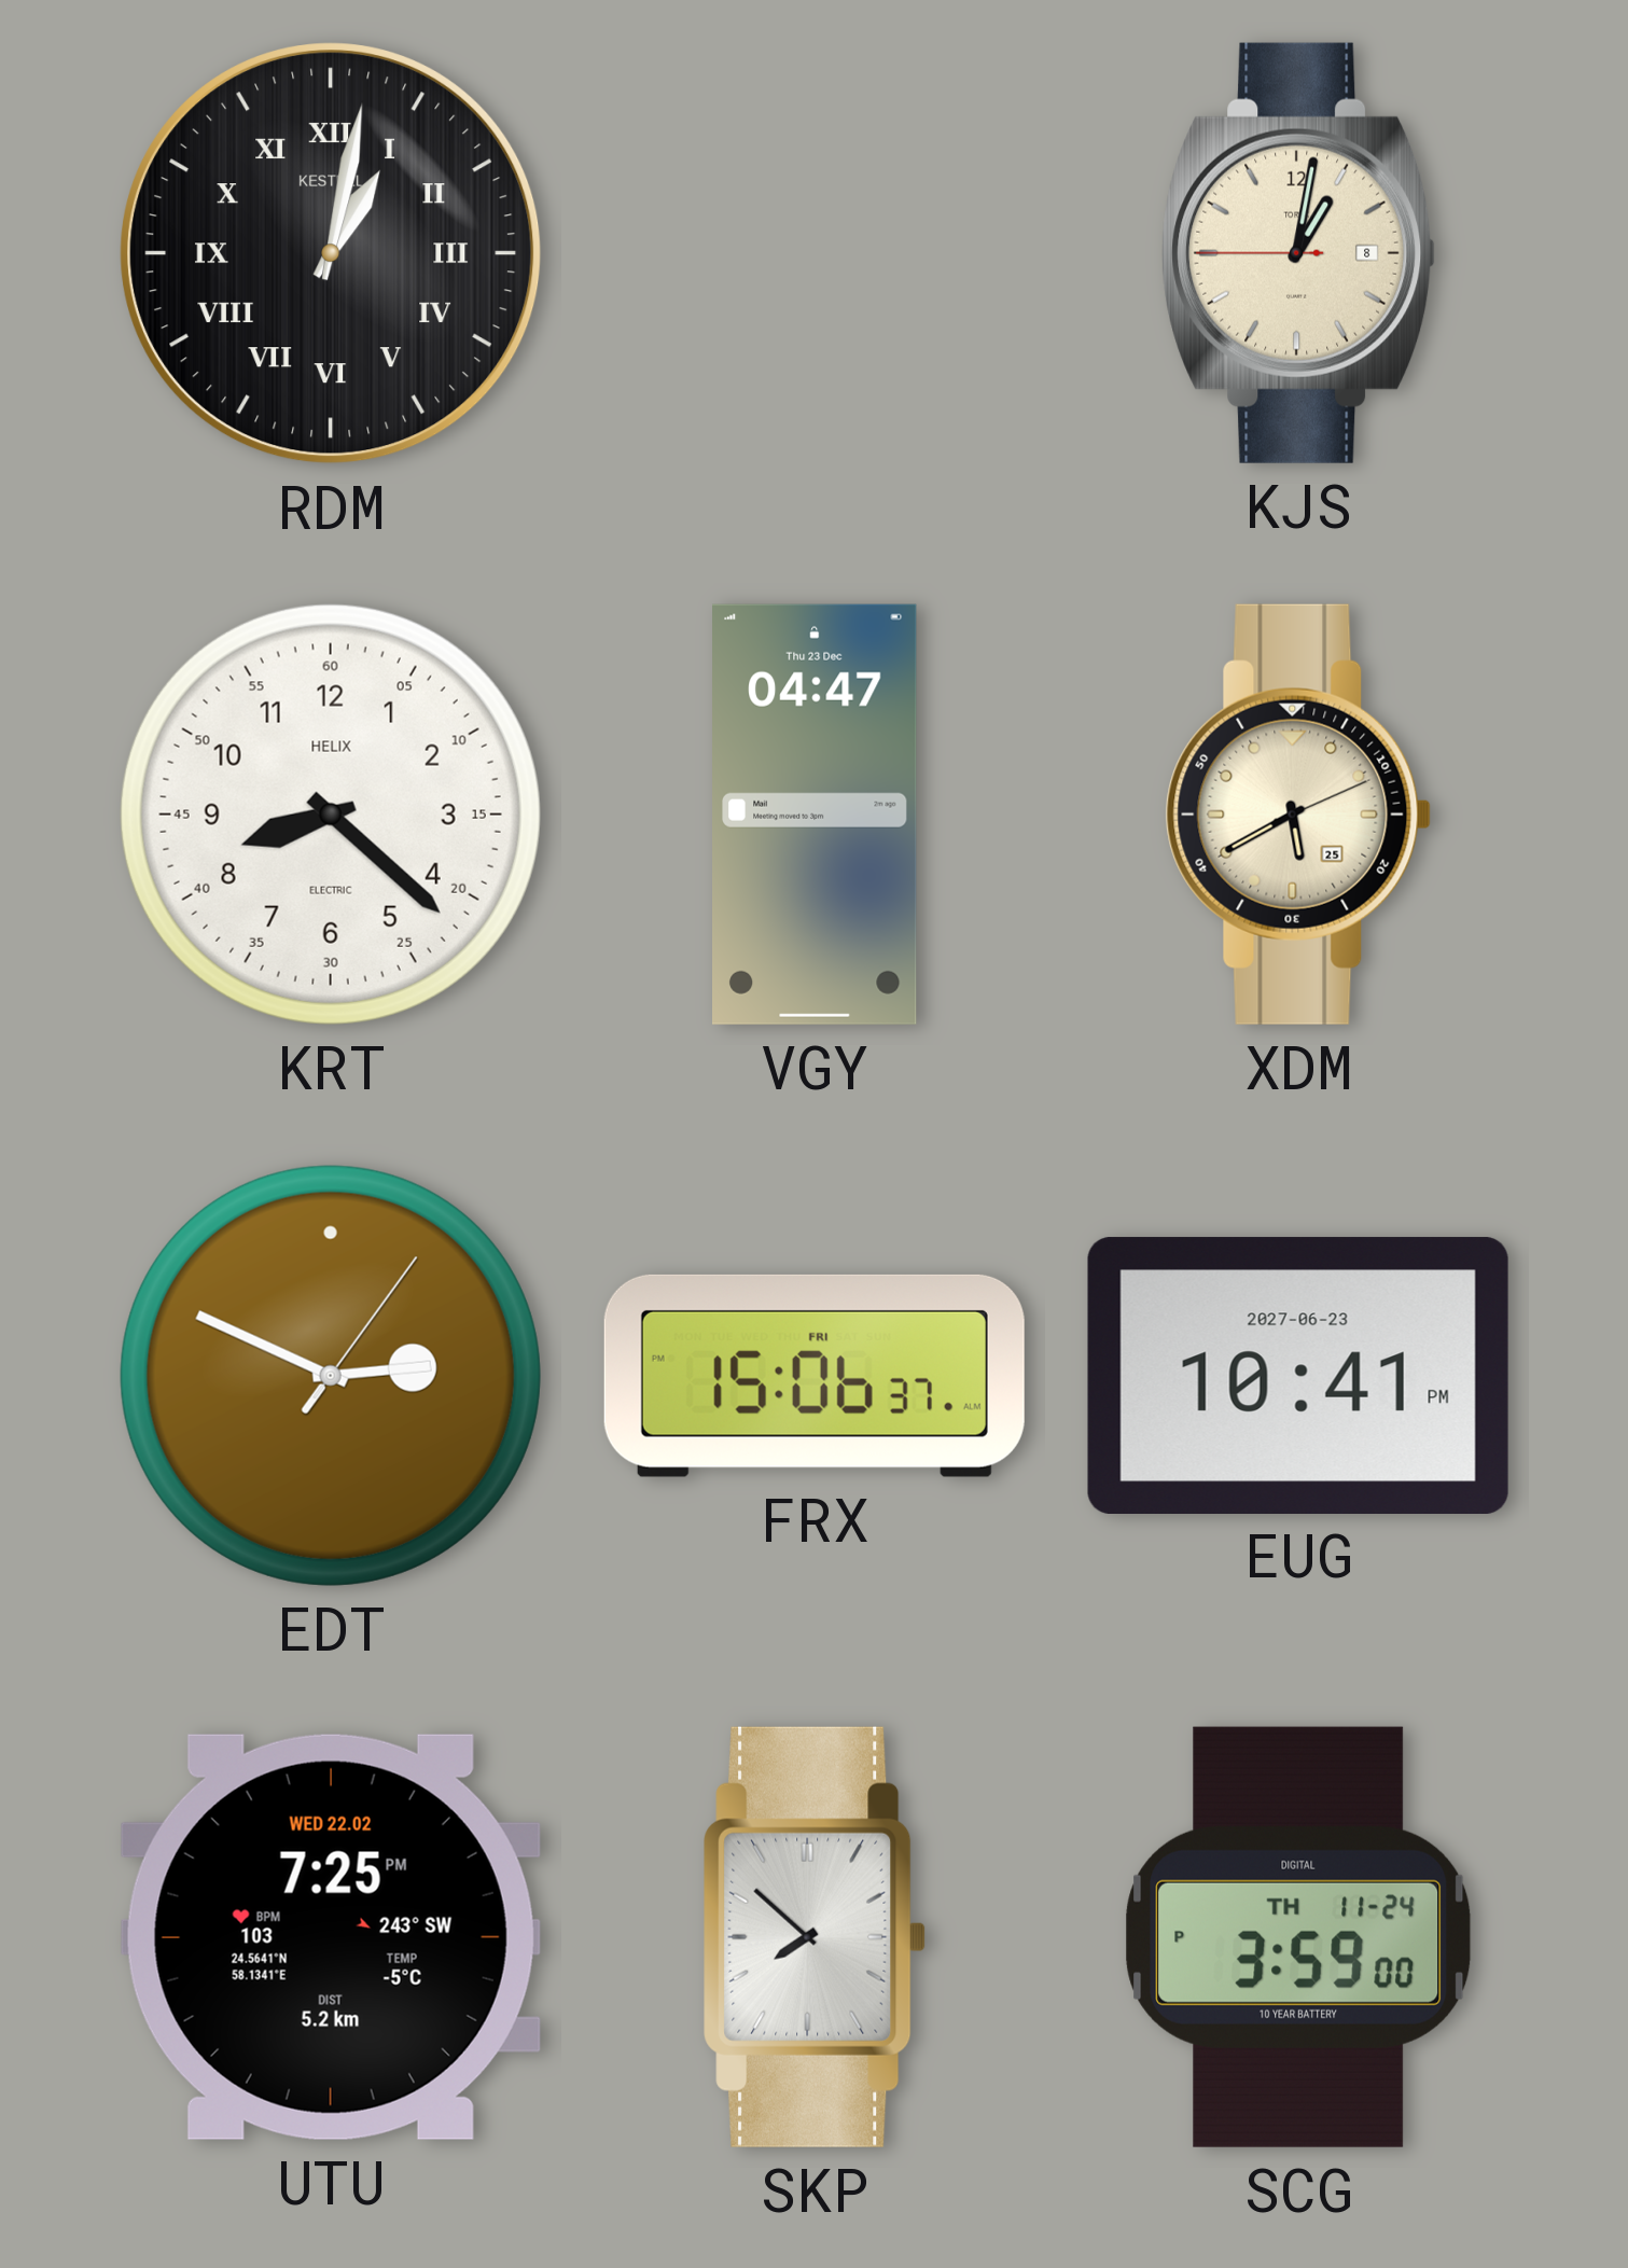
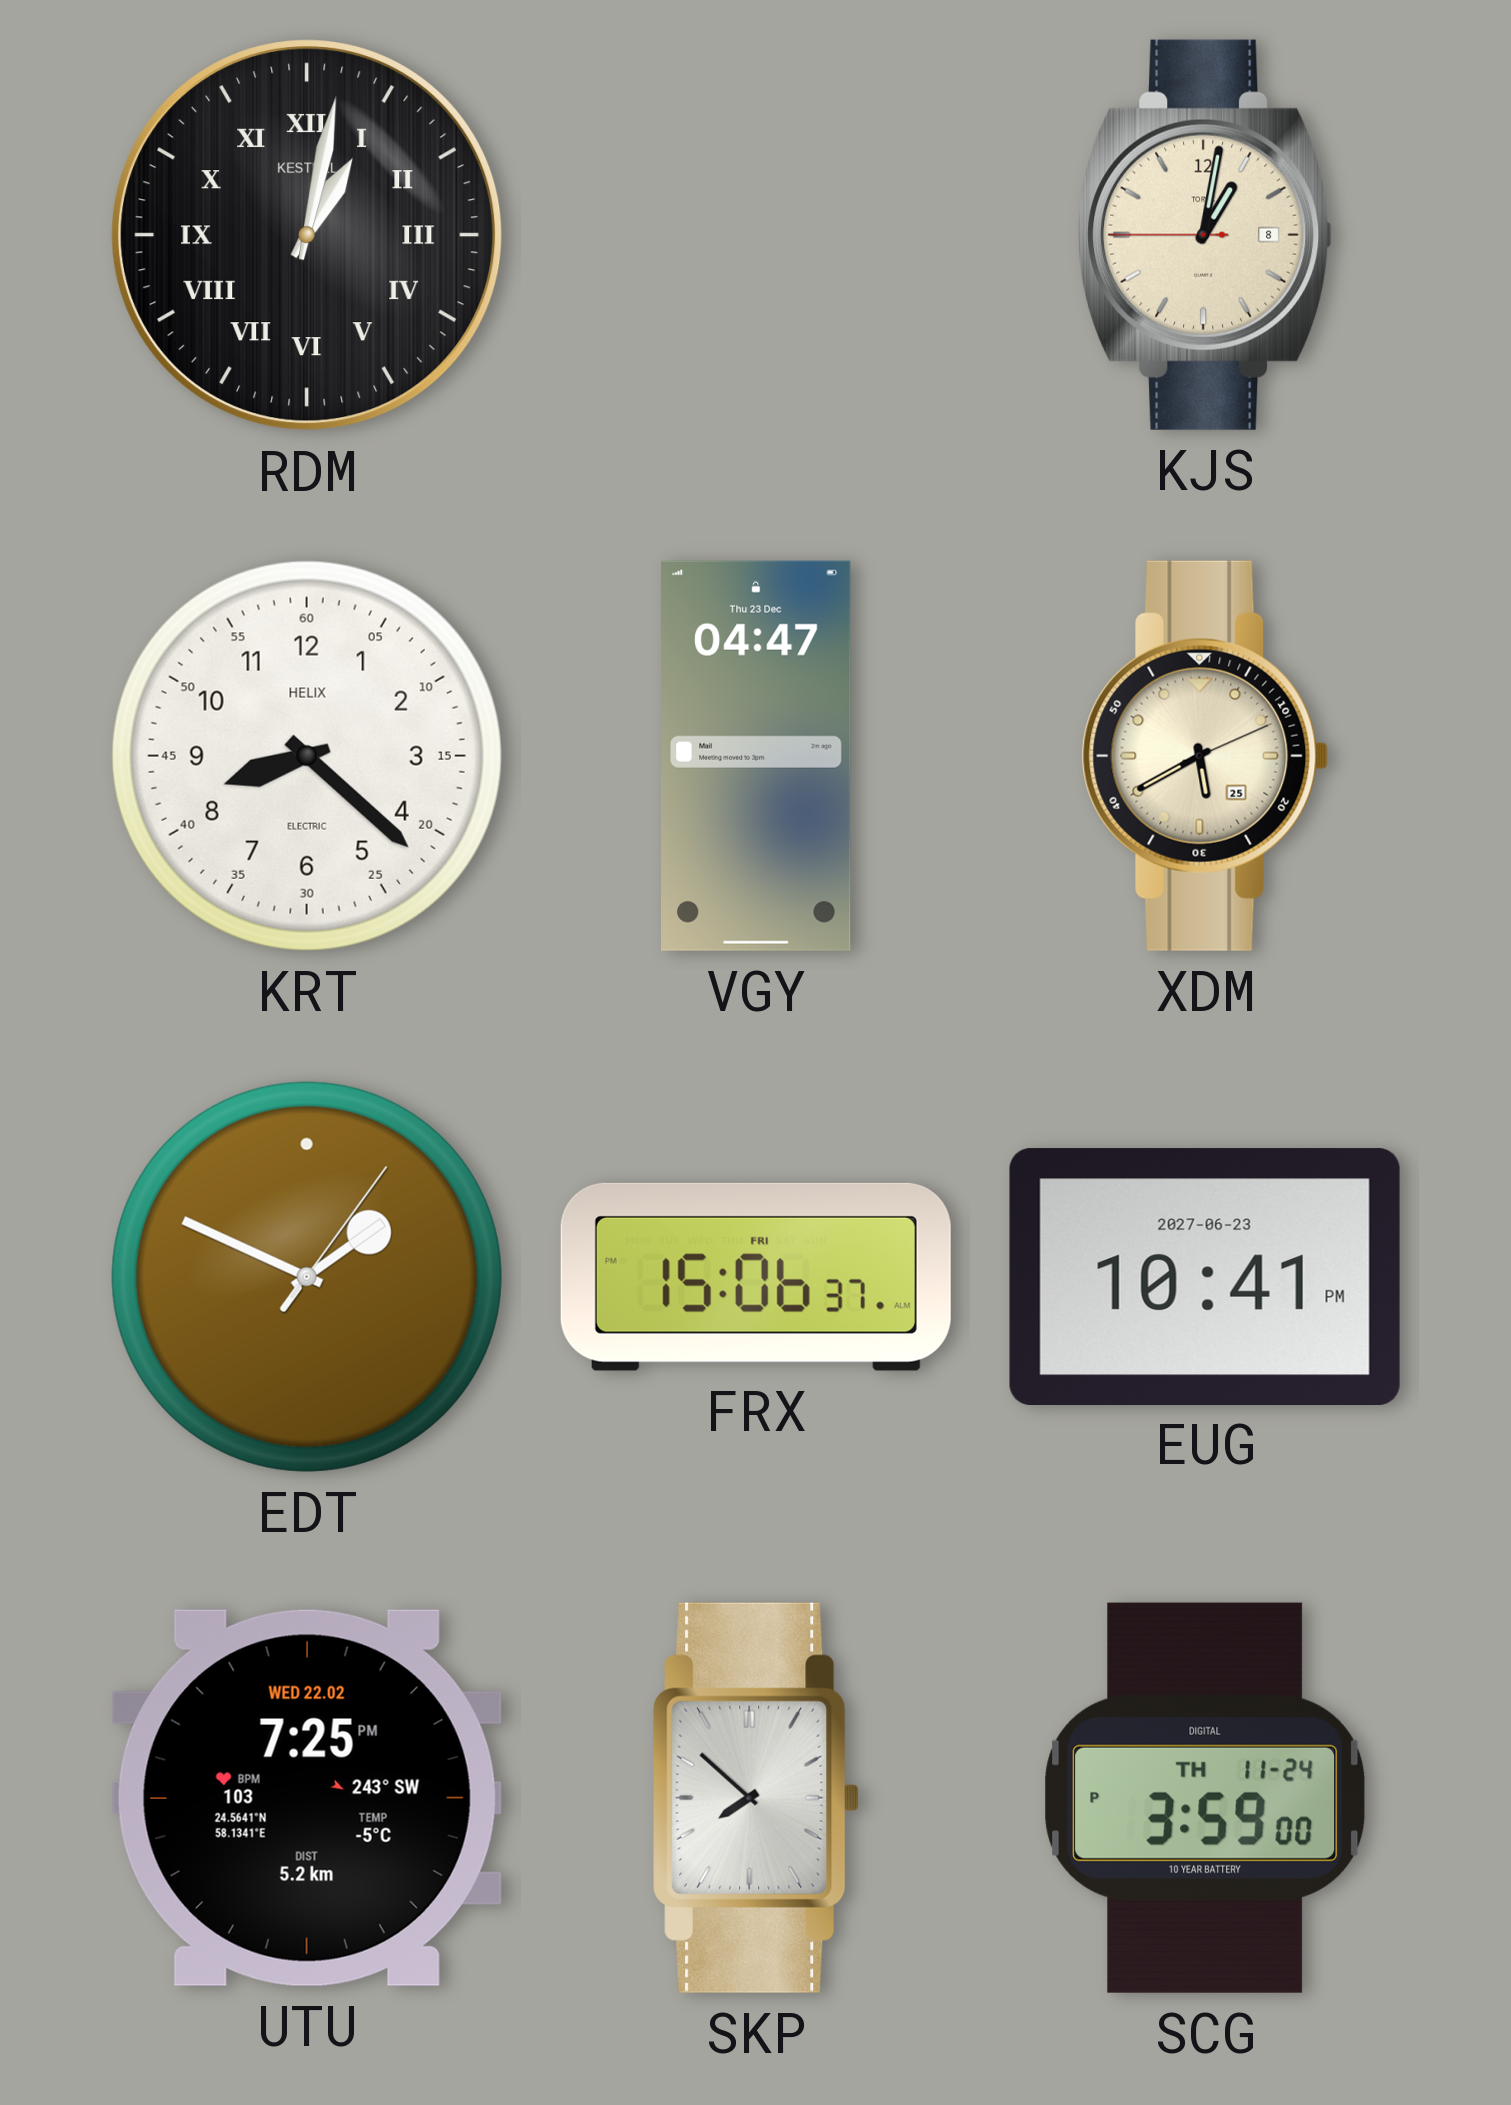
EDT: 2:49 -> 1:49
